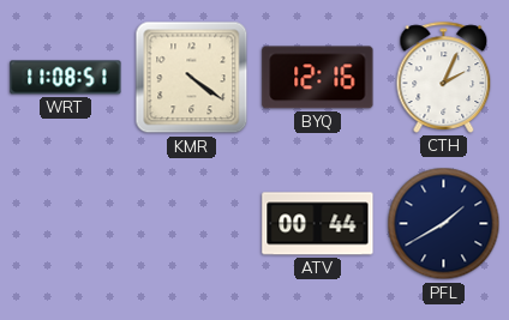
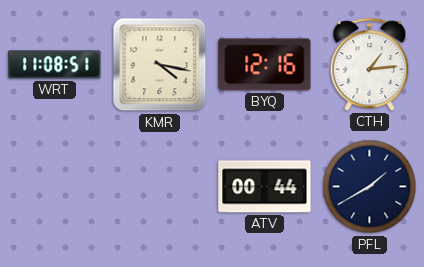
KMR: 4:21 -> 4:17
CTH: 2:04 -> 1:14
